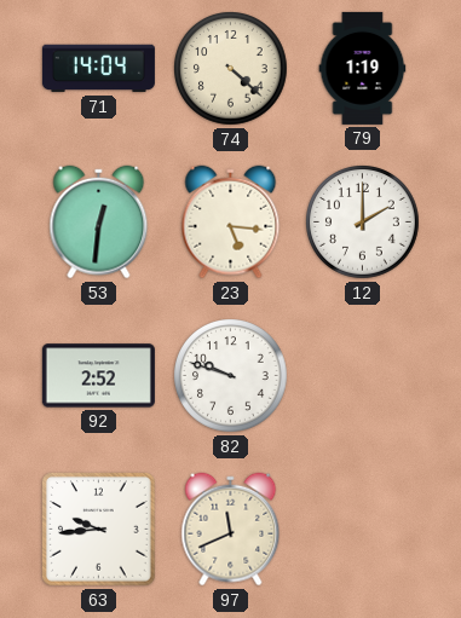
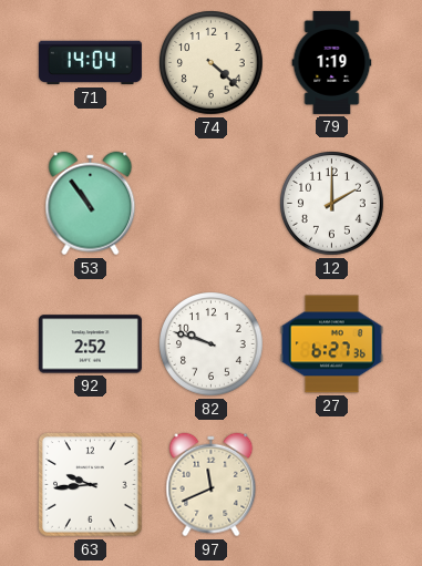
53: 12:31 -> 10:54
23: 5:16 -> none
27: none -> 6:27
